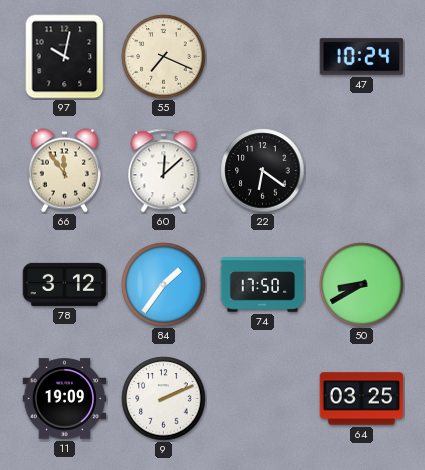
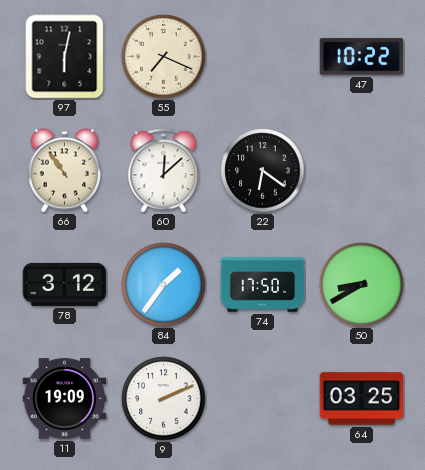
97: 10:02 -> 6:02
47: 10:24 -> 10:22
66: 11:54 -> 10:54
